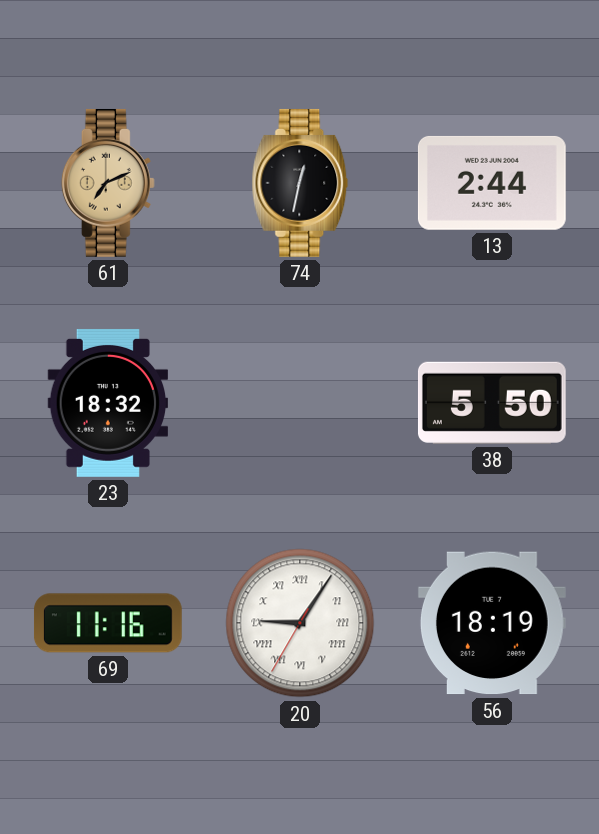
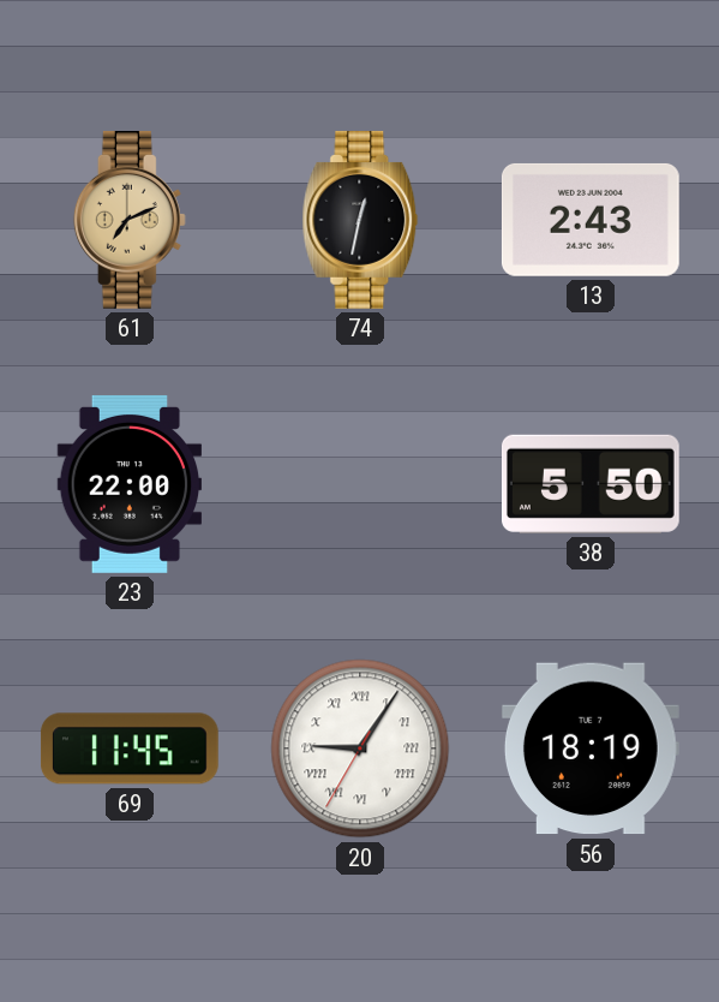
13: 2:44 -> 2:43
23: 18:32 -> 22:00
69: 11:16 -> 11:45
